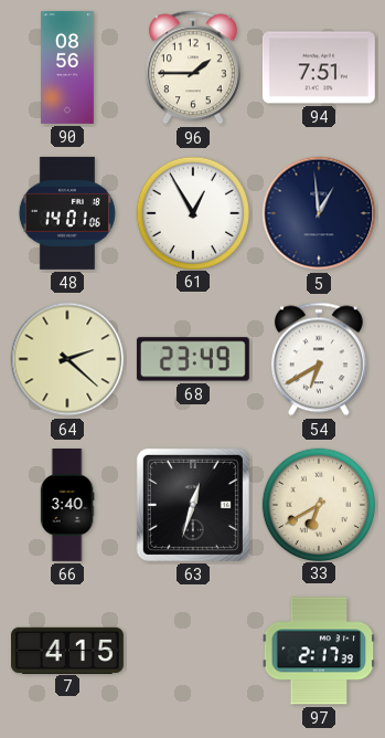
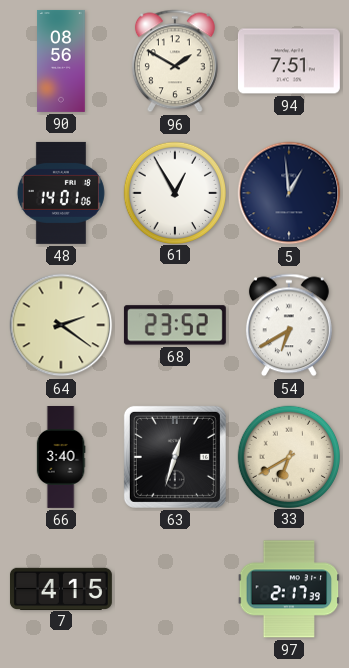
96: 1:45 -> 1:50
64: 2:22 -> 2:21
68: 23:49 -> 23:52
